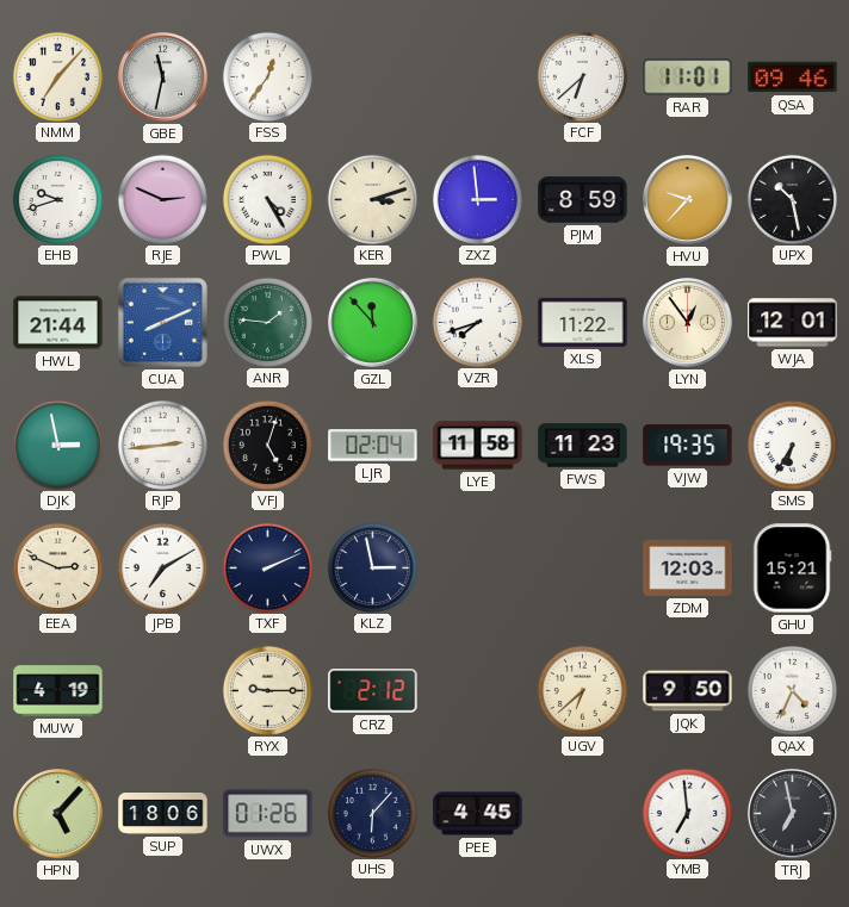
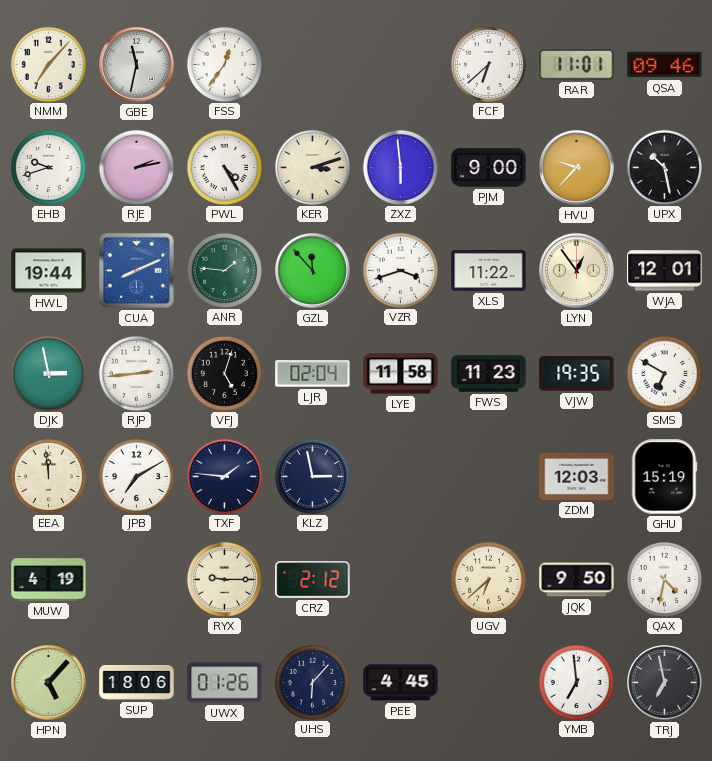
RJE: 2:49 -> 2:13
ZXZ: 2:59 -> 5:59
PJM: 8:59 -> 9:00
HWL: 21:44 -> 19:44
VZR: 7:42 -> 3:42
SMS: 6:35 -> 6:50
EEA: 2:49 -> 11:59
TXF: 2:11 -> 1:46
GHU: 15:21 -> 15:19
QAX: 4:34 -> 4:32
